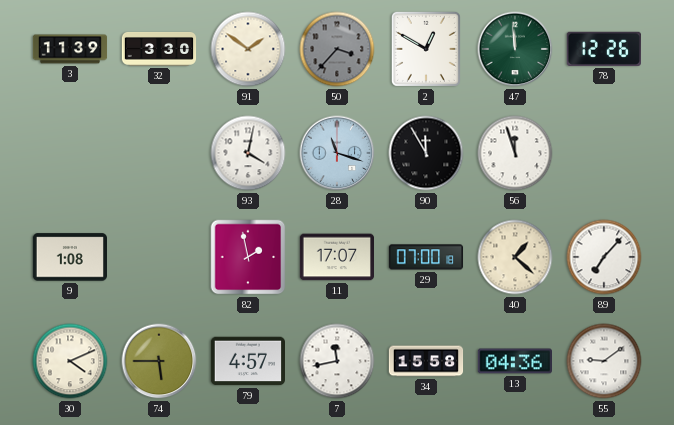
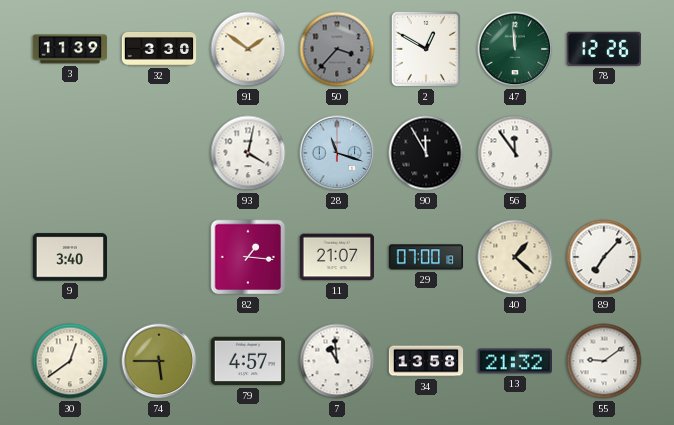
56: 11:57 -> 11:54
9: 1:08 -> 3:40
82: 1:58 -> 1:16
11: 17:07 -> 21:07
30: 4:11 -> 12:39
7: 11:43 -> 10:59
34: 15:58 -> 13:58
13: 04:36 -> 21:32
